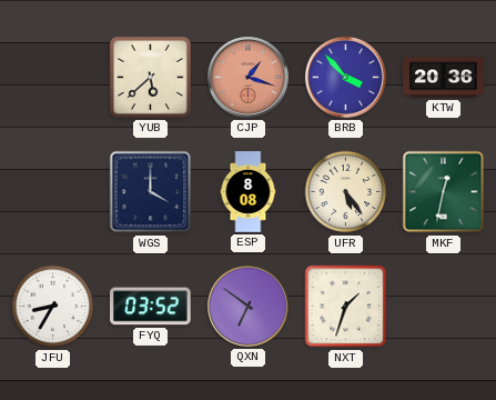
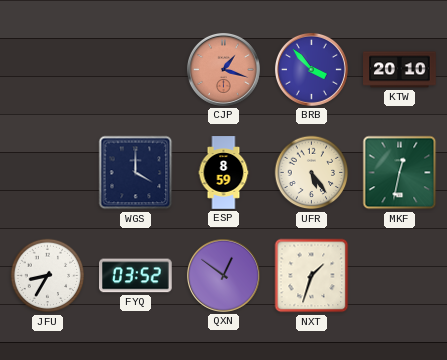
YUB: 5:38 -> none
KTW: 20:36 -> 20:10
ESP: 8:08 -> 8:59
QXN: 6:51 -> 12:51
